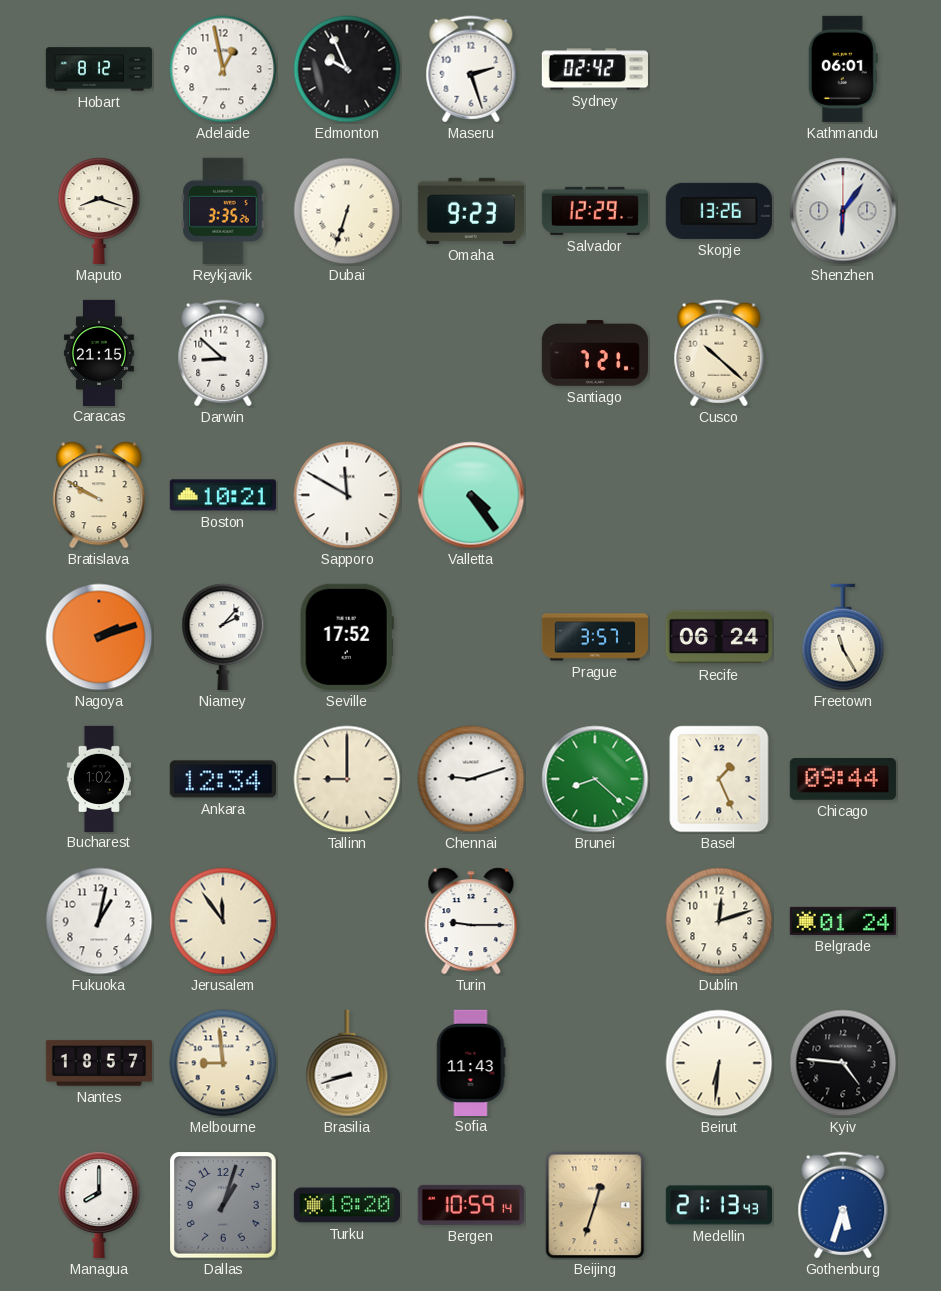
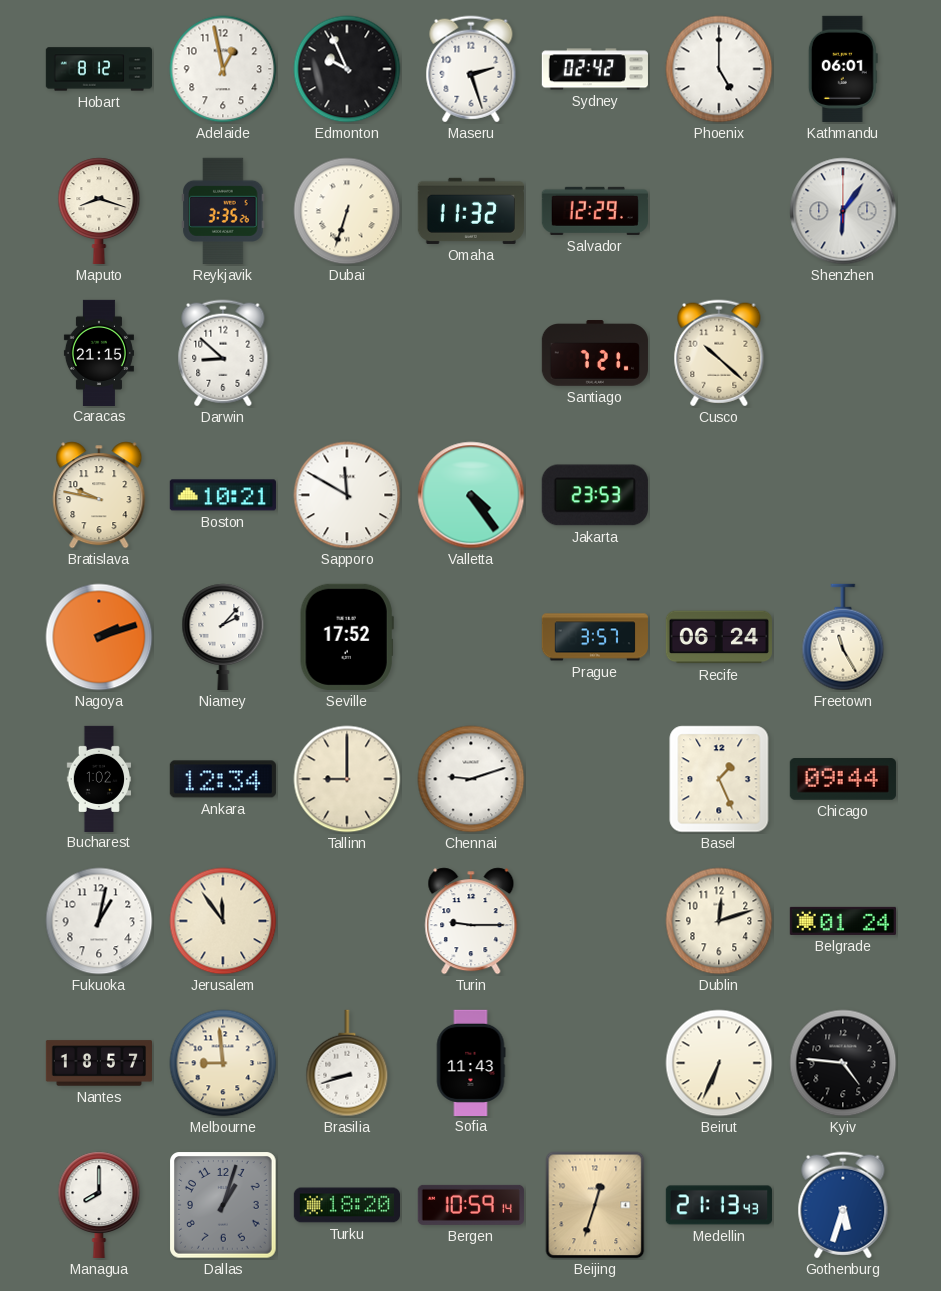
Phoenix: none -> 5:00
Omaha: 9:23 -> 11:32
Skopje: 13:26 -> none
Bratislava: 9:50 -> 9:47
Jakarta: none -> 23:53
Brunei: 8:22 -> none
Beirut: 6:31 -> 6:34
